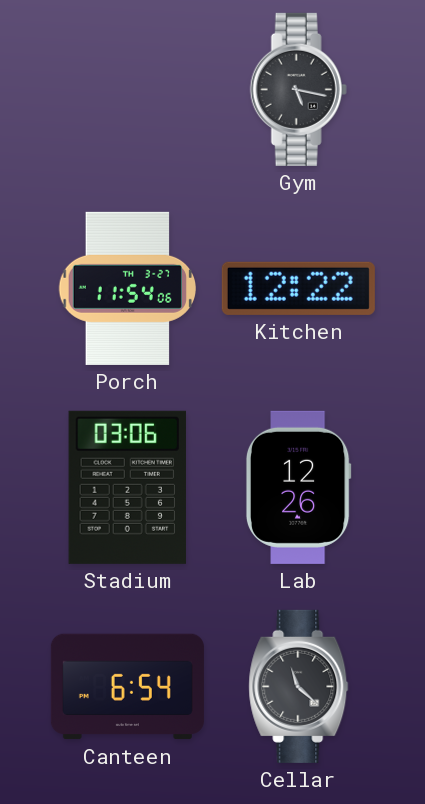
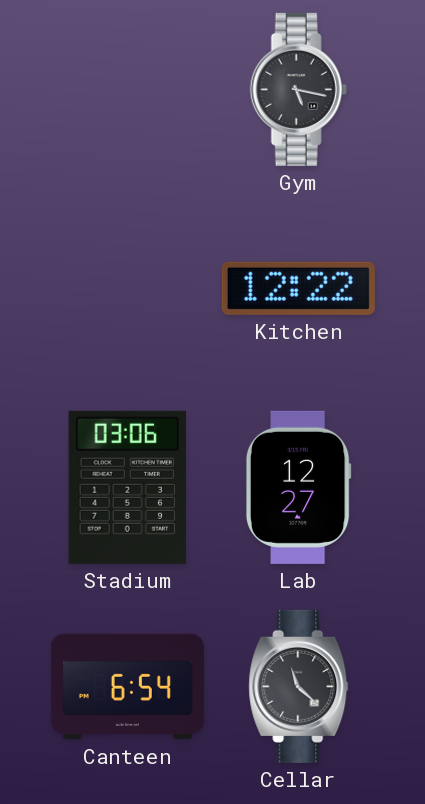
Porch: 11:54 -> none
Lab: 12:26 -> 12:27
